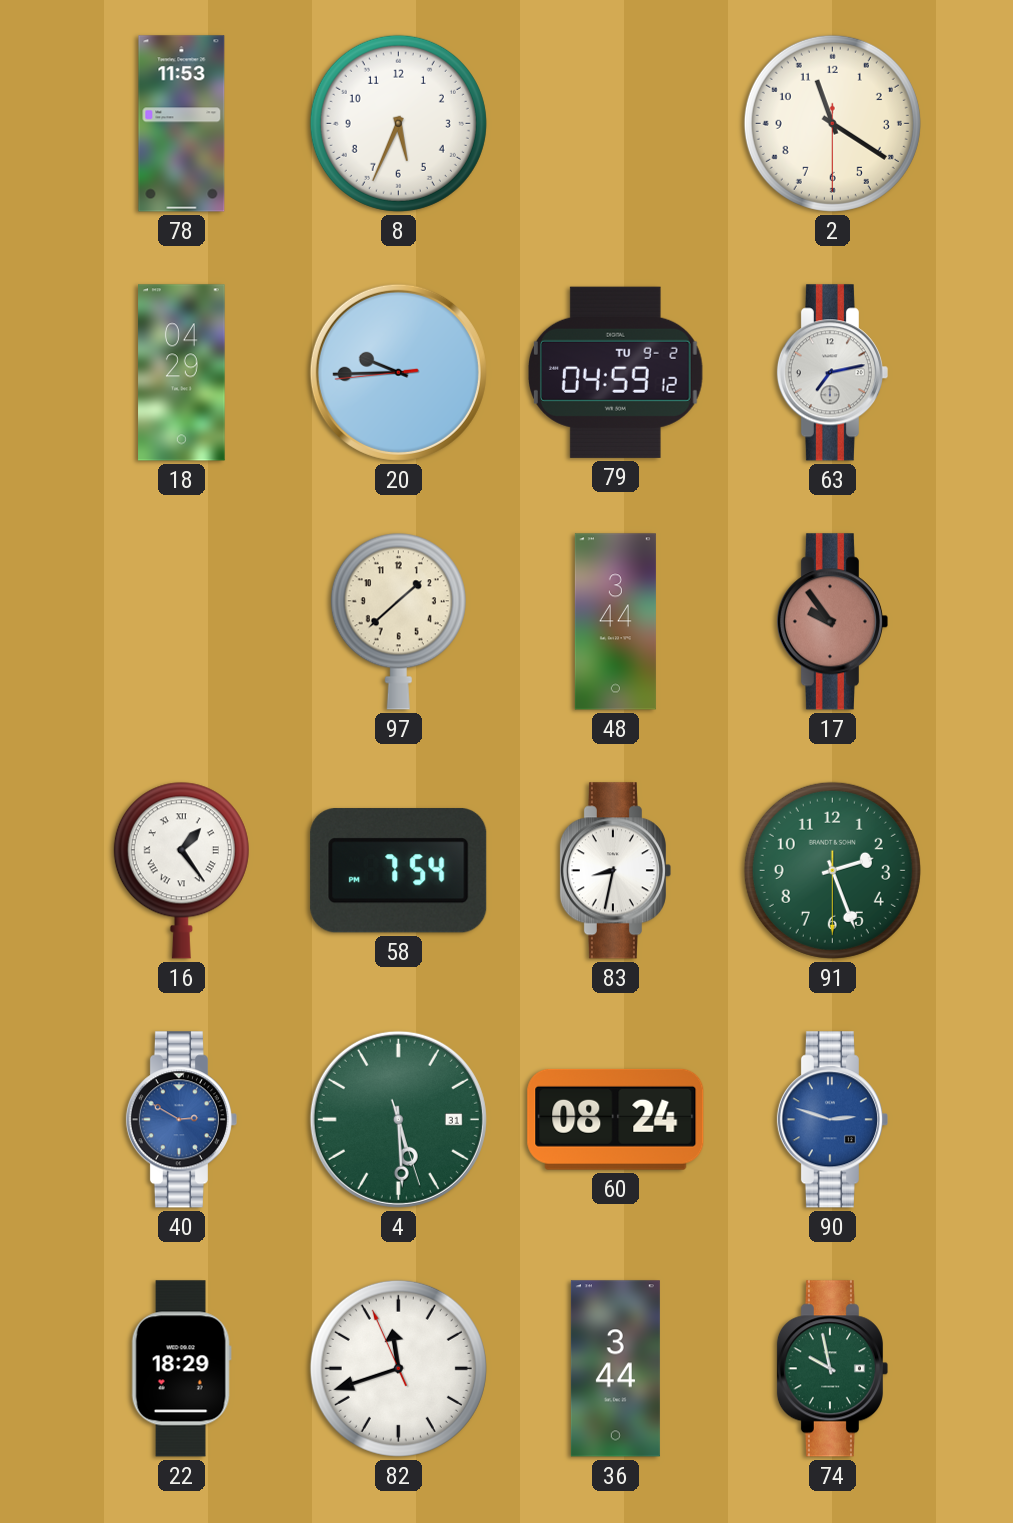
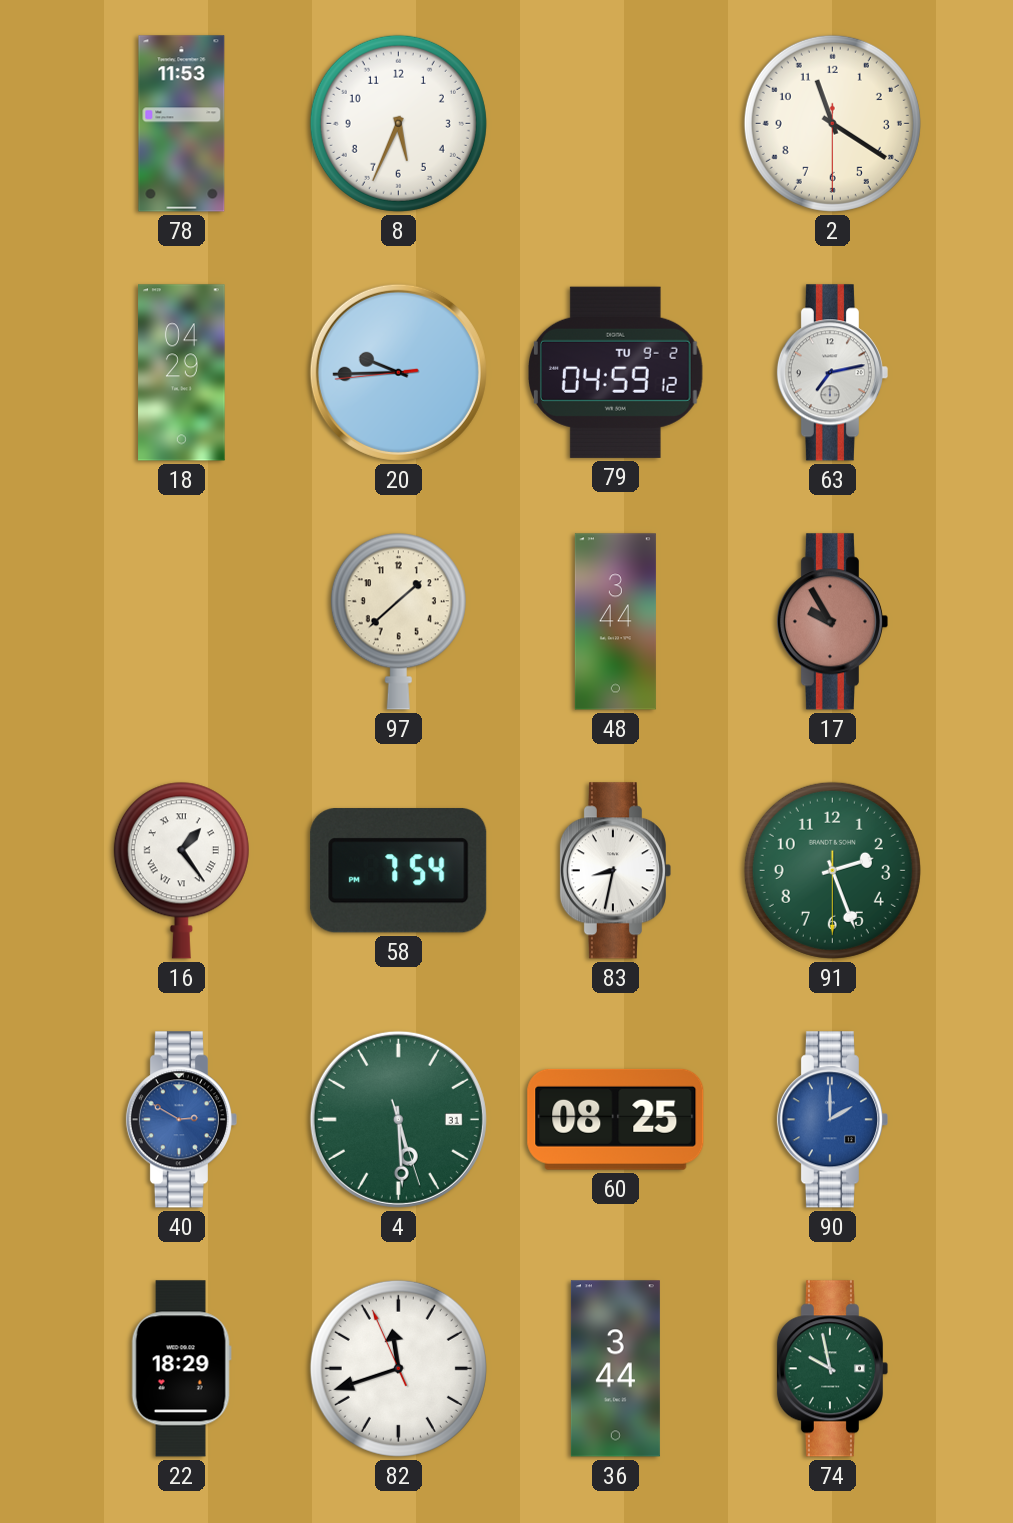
17: 9:54 -> 9:55
60: 08:24 -> 08:25
90: 2:48 -> 2:00
